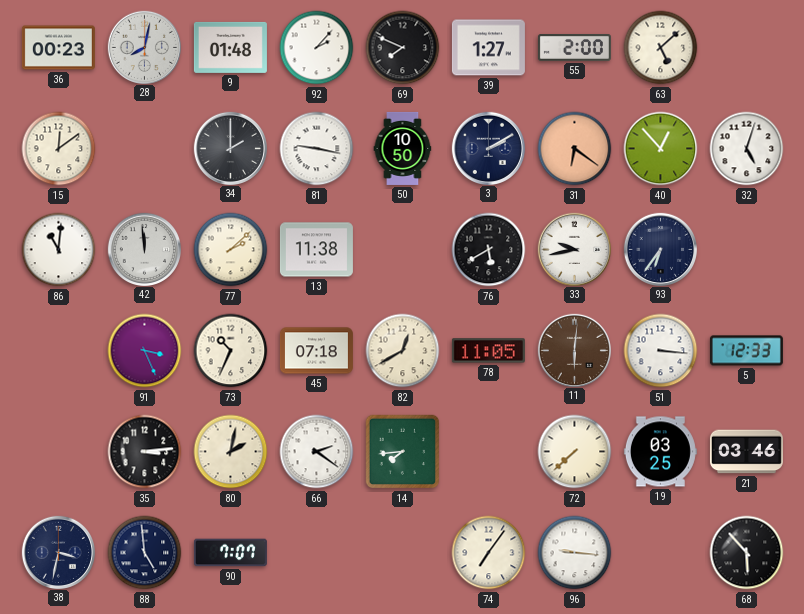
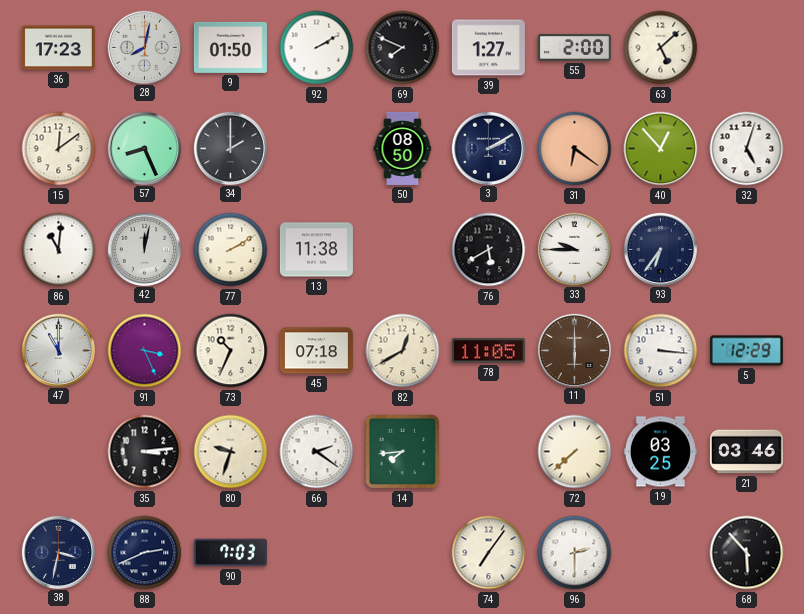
36: 00:23 -> 17:23
9: 01:48 -> 01:50
92: 2:07 -> 2:10
57: none -> 8:26
81: 9:17 -> none
50: 10:50 -> 08:50
42: 11:59 -> 12:02
77: 2:08 -> 2:10
33: 9:43 -> 9:45
47: none -> 11:00
11: 6:01 -> 6:00
5: 12:33 -> 12:29
80: 2:02 -> 9:33
88: 4:59 -> 2:41
90: 7:07 -> 7:03
96: 9:16 -> 2:30
